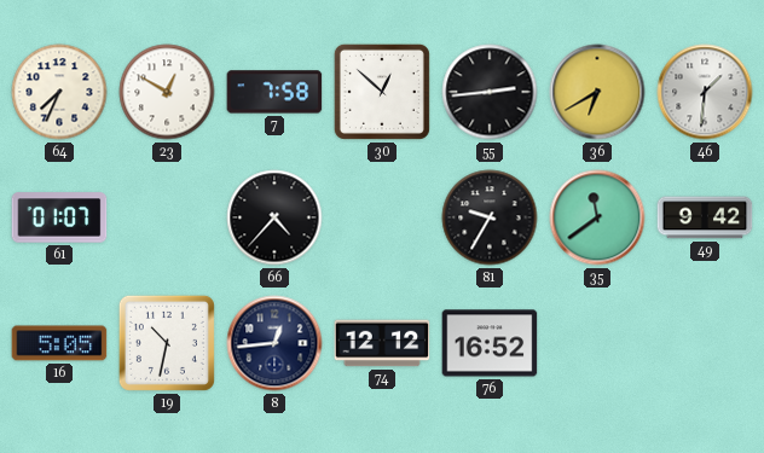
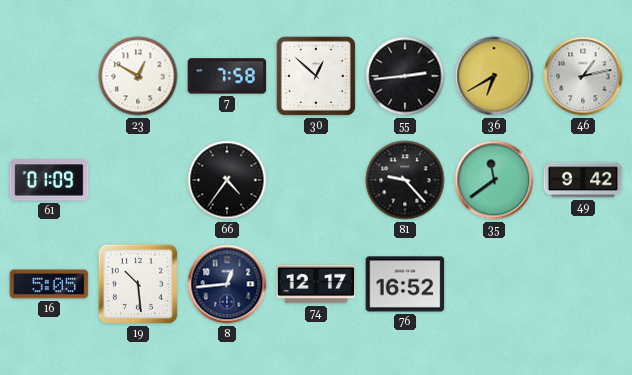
64: 7:34 -> none
46: 1:31 -> 1:13
61: 01:07 -> 01:09
66: 4:37 -> 4:36
81: 9:35 -> 9:23
19: 10:32 -> 10:29
74: 12:12 -> 12:17
